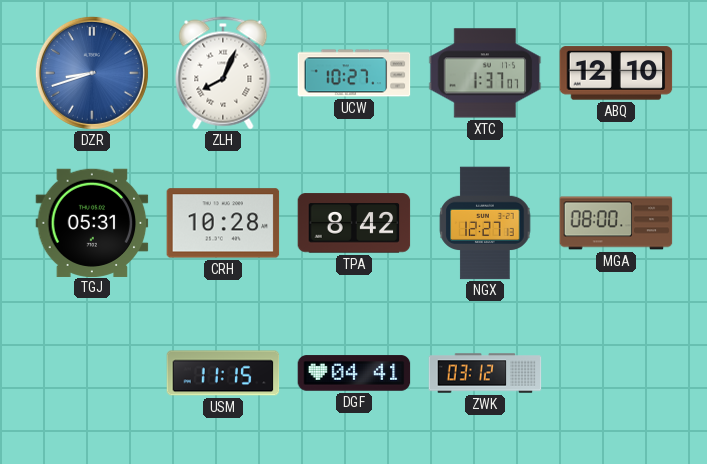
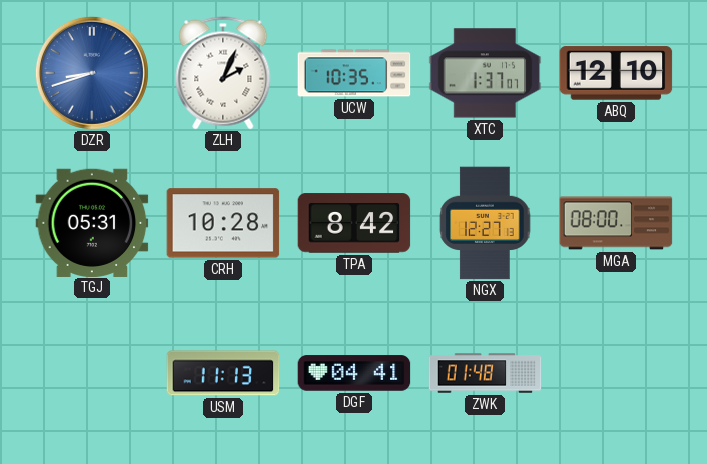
ZLH: 8:04 -> 2:04
UCW: 10:27 -> 10:35
USM: 11:15 -> 11:13
ZWK: 03:12 -> 01:48
